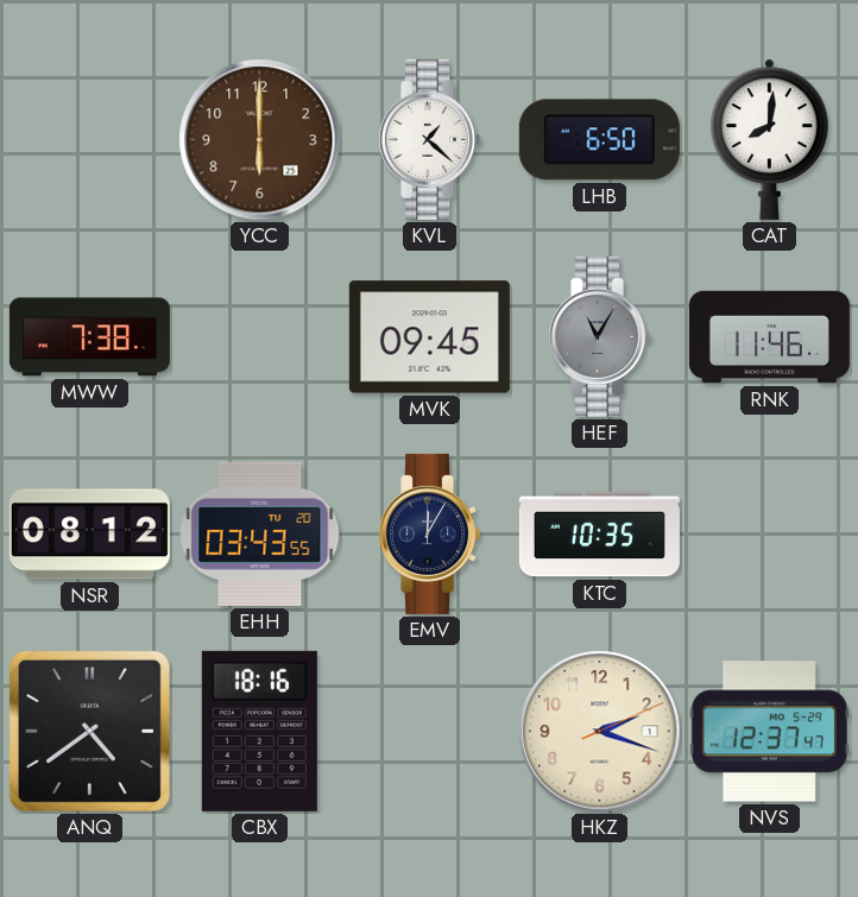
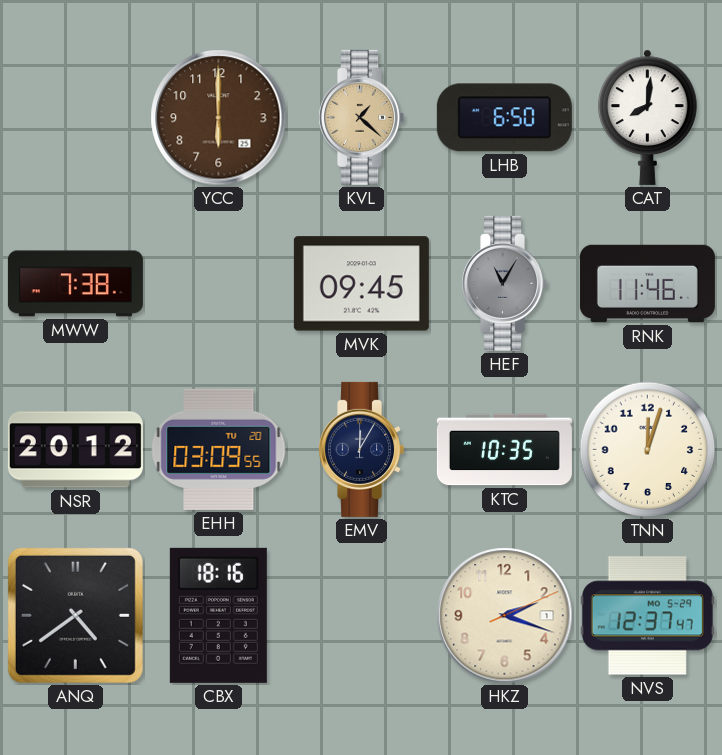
KVL dial: white -> champagne
NSR: 08:12 -> 20:12
EHH: 03:43 -> 03:09
TNN: none -> 12:03
